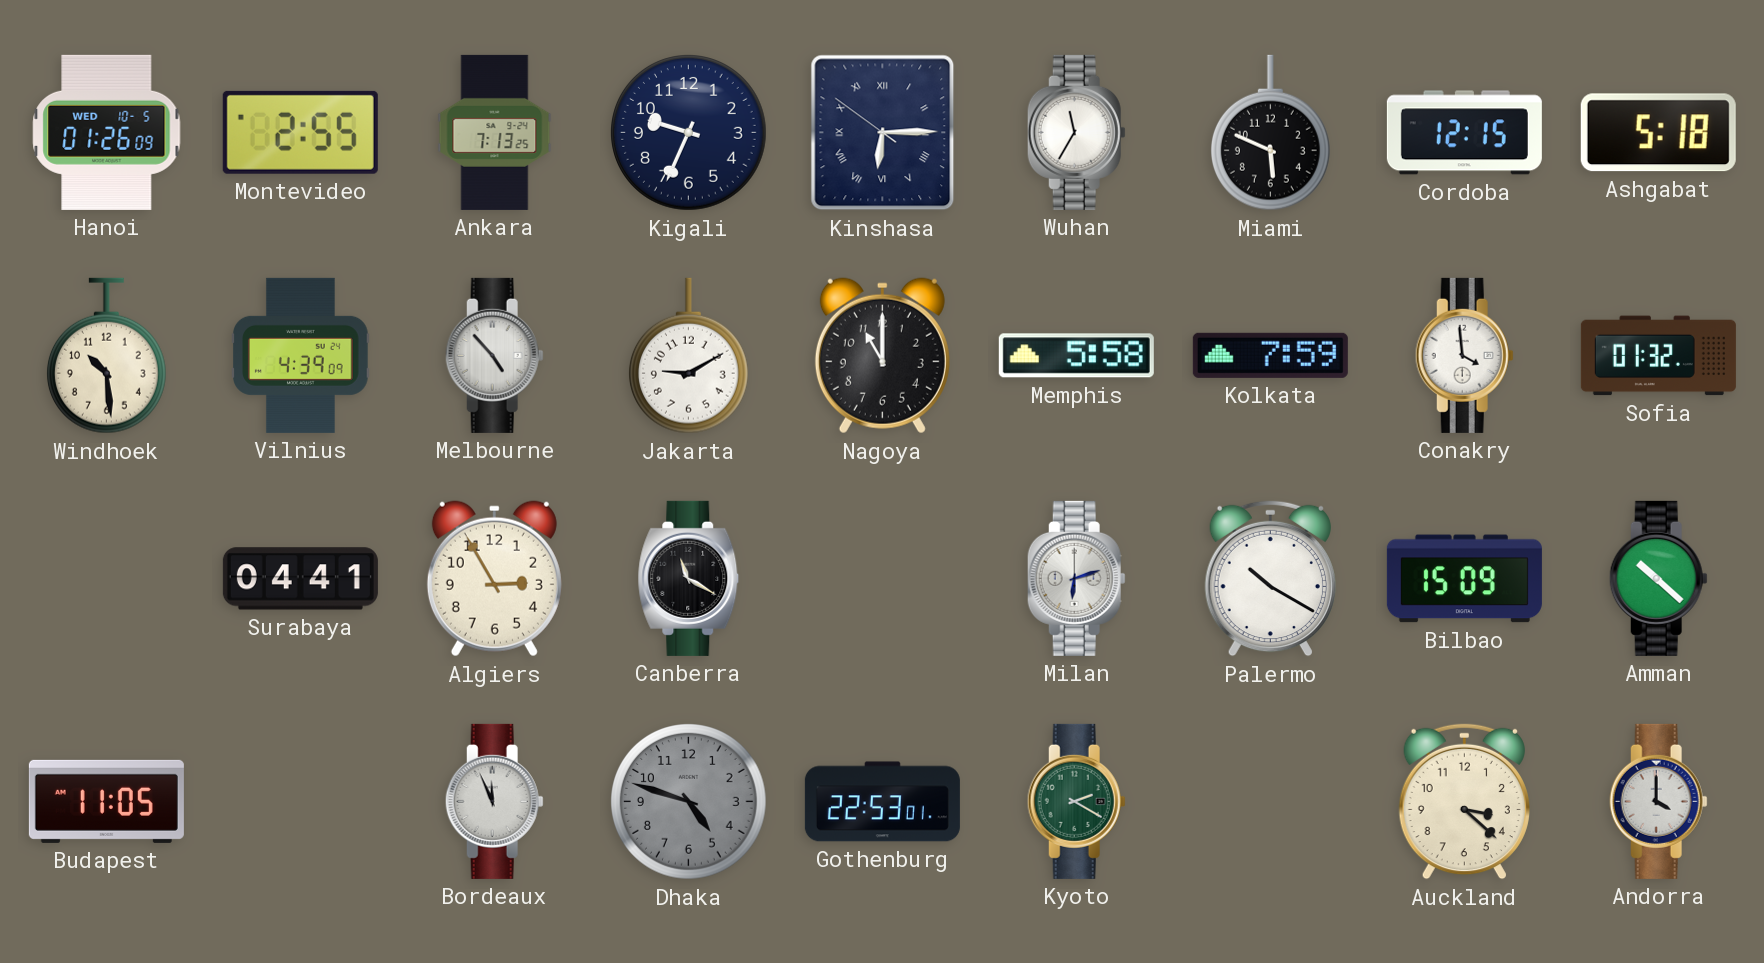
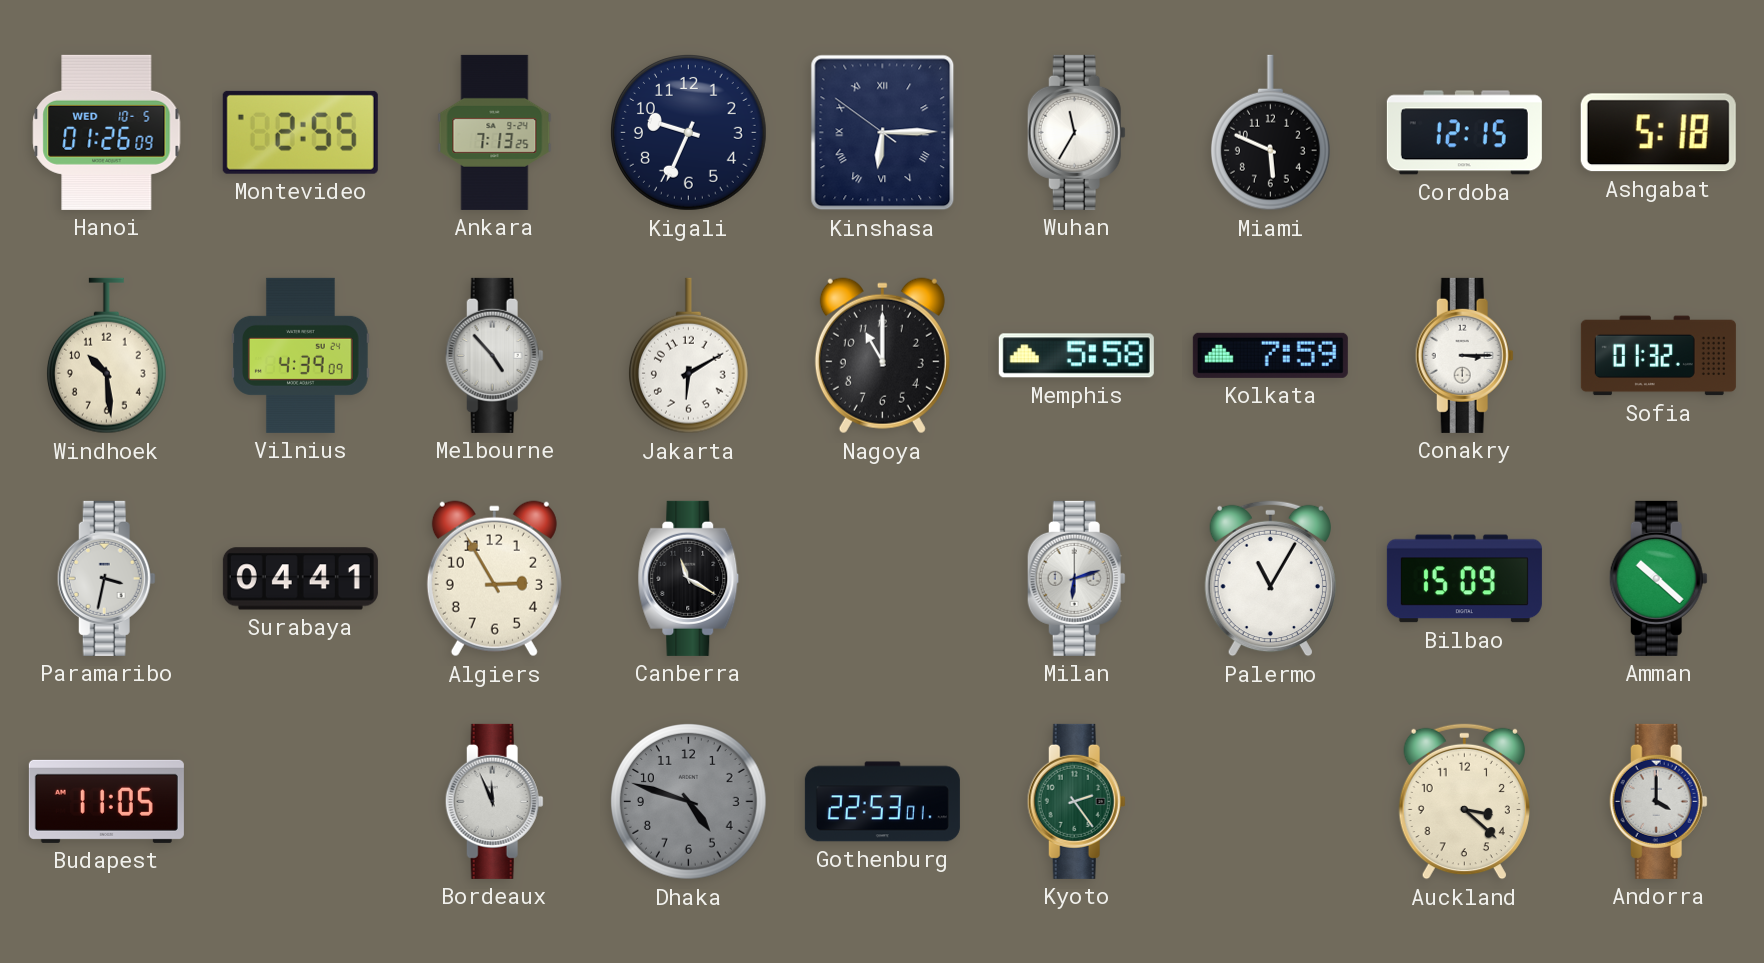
Jakarta: 9:10 -> 6:10
Conakry: 3:59 -> 3:15
Paramaribo: none -> 3:32
Palermo: 10:20 -> 11:05
Kyoto: 2:20 -> 2:24
